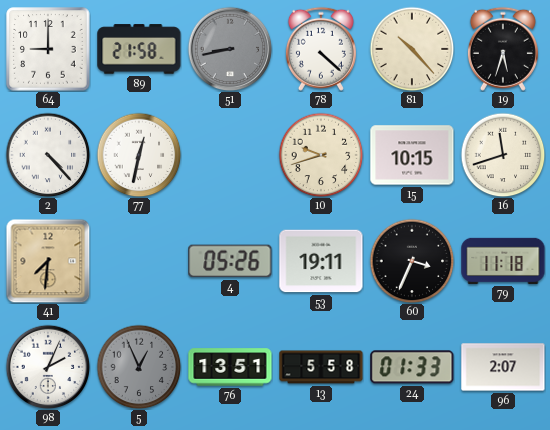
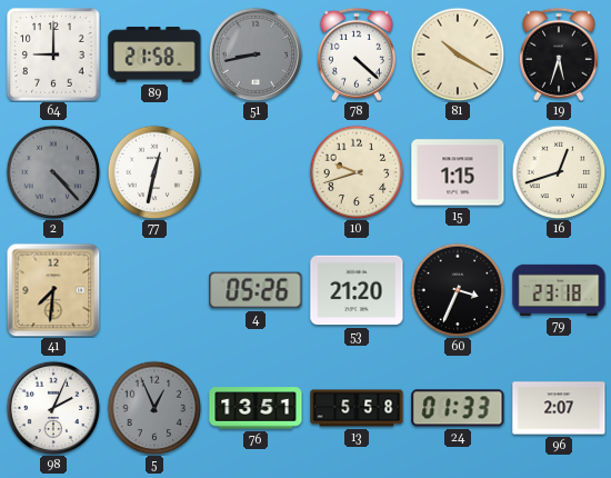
81: 10:23 -> 10:20
2 dial: white -> grey
15: 10:15 -> 1:15
16: 11:42 -> 12:42
53: 19:11 -> 21:20
79: 11:18 -> 23:18
